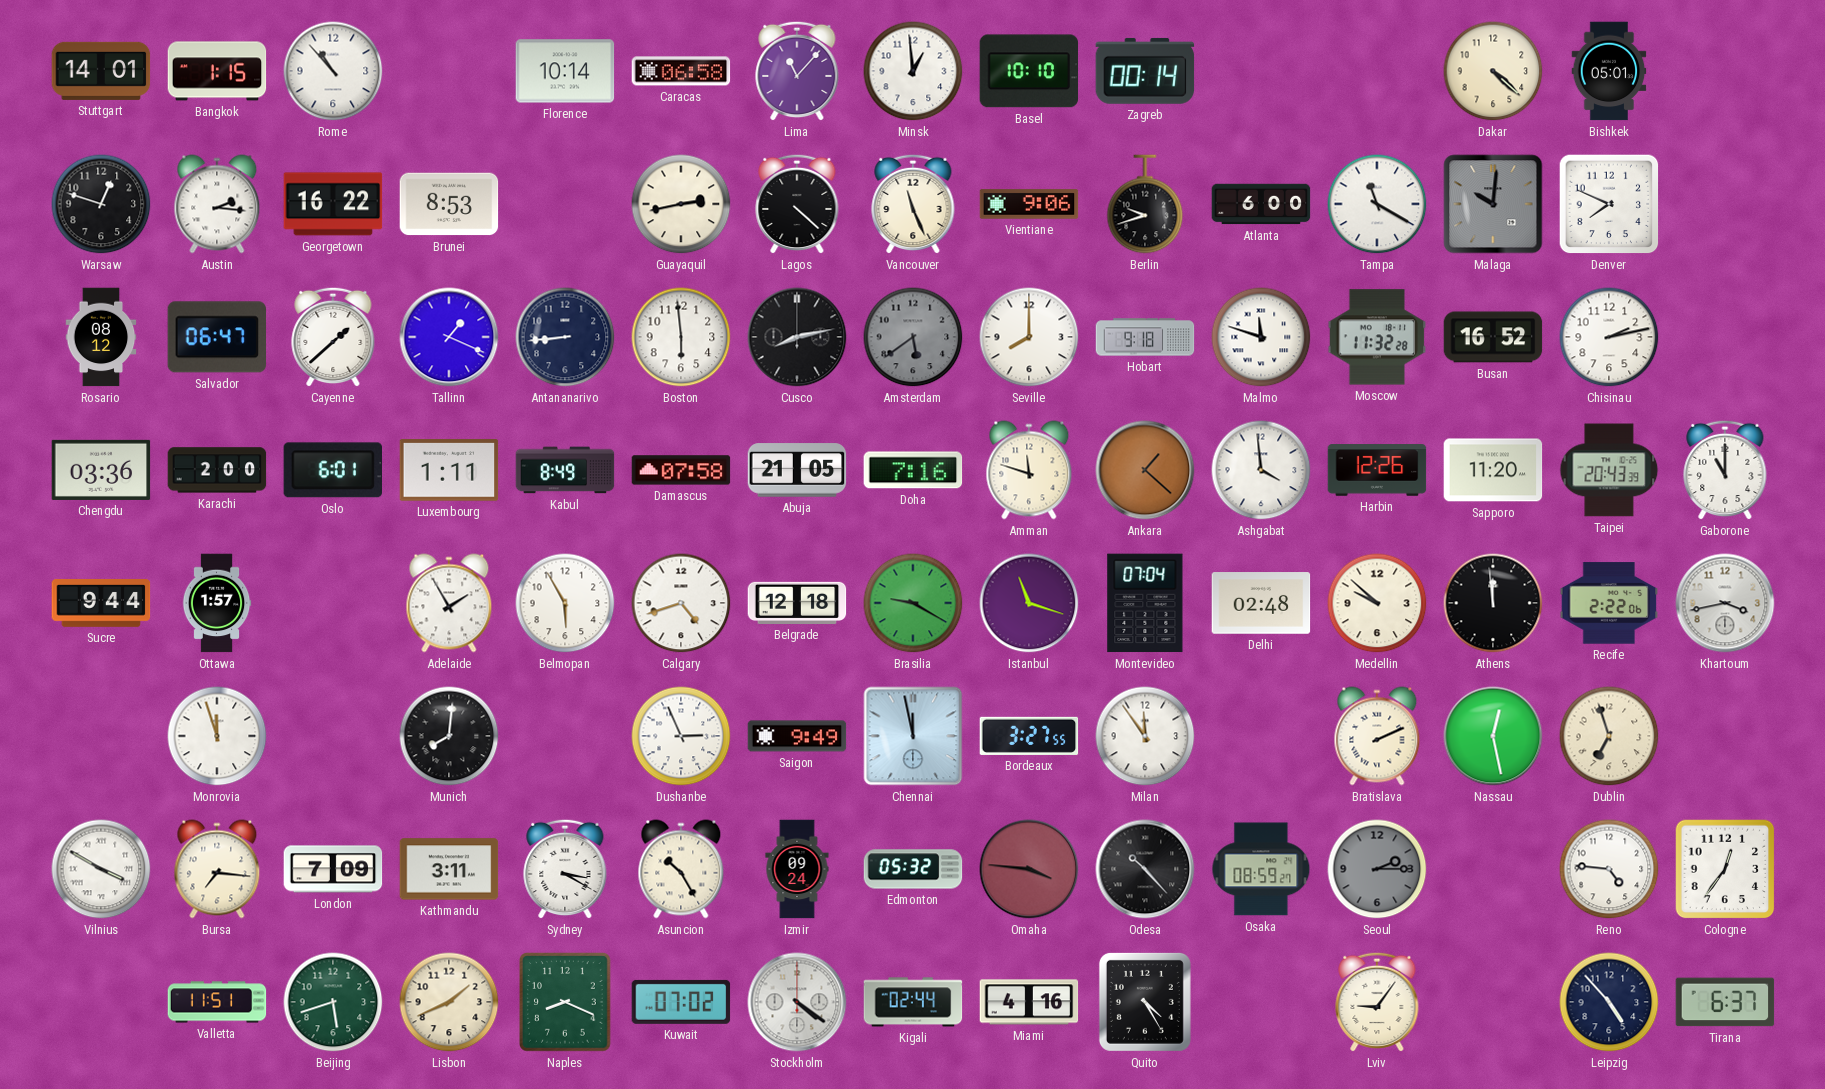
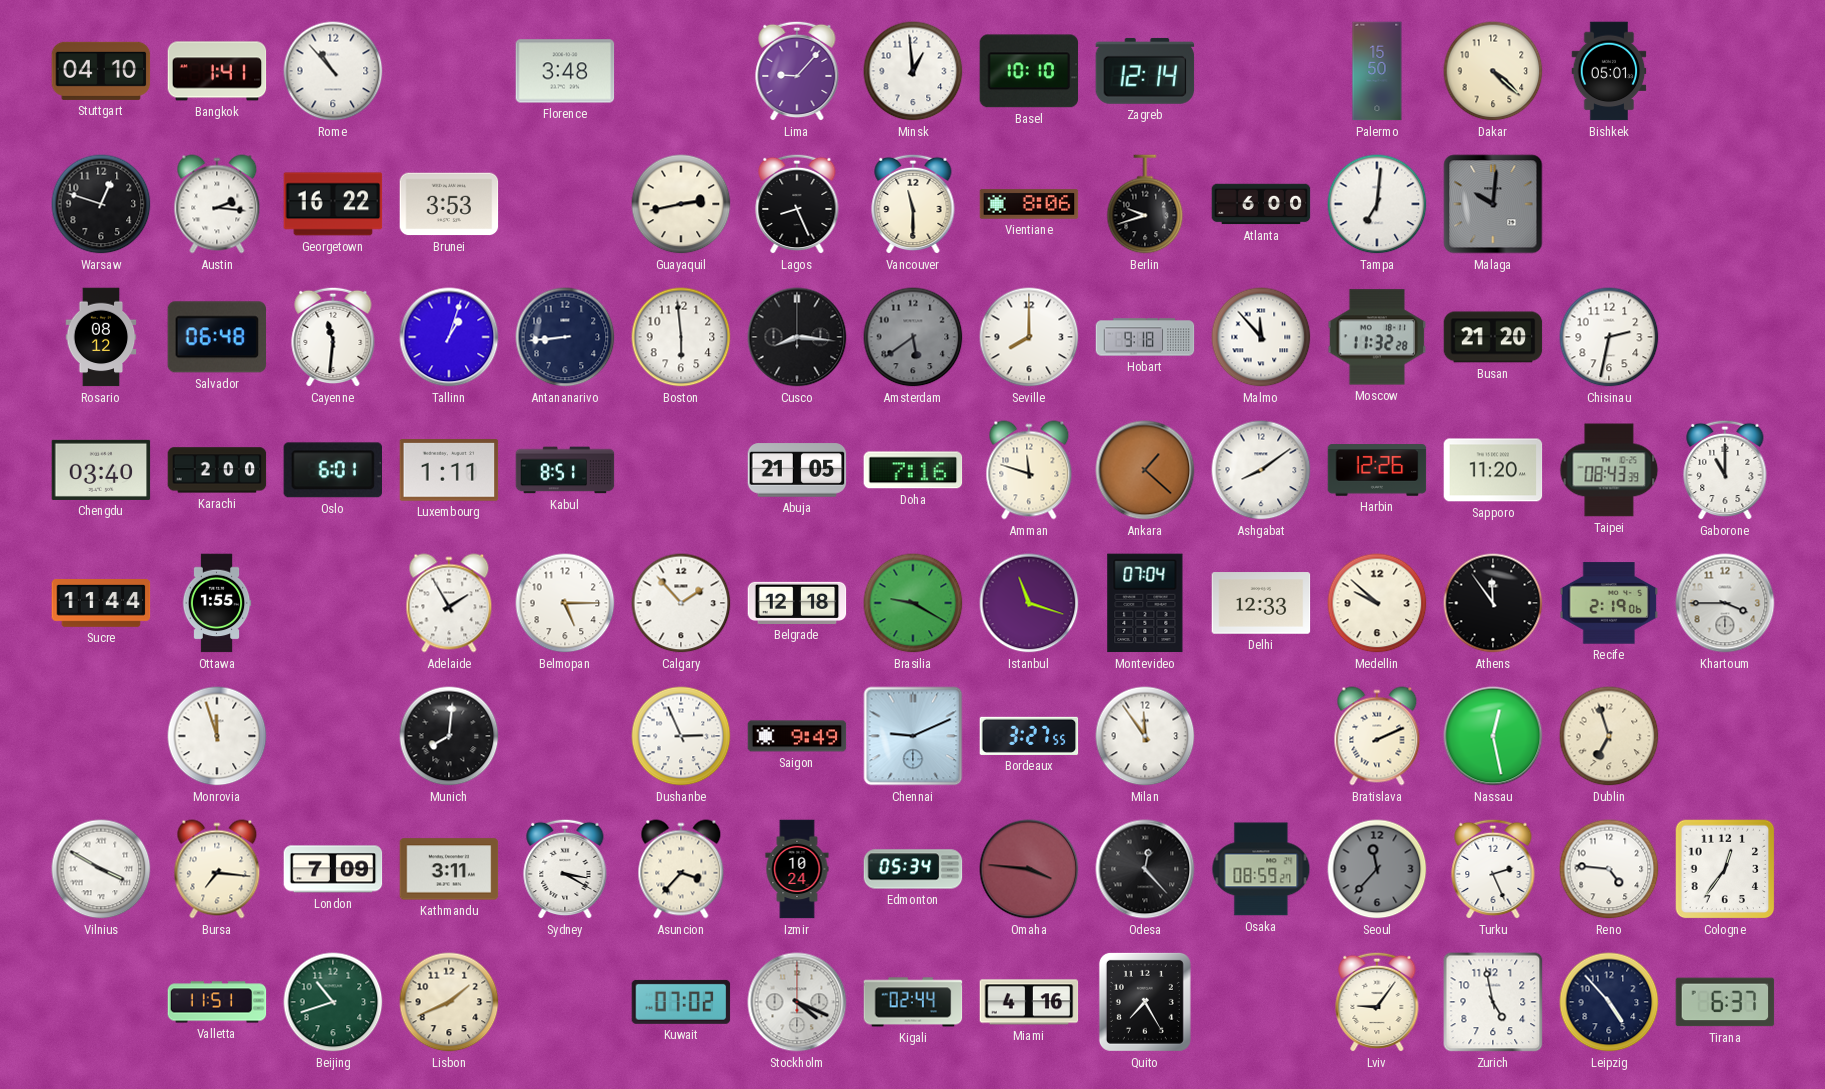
Stuttgart: 14:01 -> 04:10
Bangkok: 1:15 -> 1:41
Florence: 10:14 -> 3:48
Caracas: 06:58 -> none
Lima: 11:07 -> 9:07
Zagreb: 00:14 -> 12:14
Palermo: none -> 15:50
Brunei: 8:53 -> 3:53
Lagos: 4:22 -> 8:26
Vancouver: 11:26 -> 11:30
Vientiane: 9:06 -> 8:06
Tampa: 11:20 -> 7:01
Denver: 7:49 -> none
Salvador: 06:47 -> 06:48
Cayenne: 1:38 -> 11:31
Tallinn: 1:19 -> 1:03
Cusco: 8:13 -> 8:16
Malmo: 11:48 -> 11:53
Busan: 16:52 -> 21:20
Chisinau: 2:13 -> 2:32
Chengdu: 03:36 -> 03:40
Kabul: 8:49 -> 8:51
Damascus: 07:58 -> none
Ashgabat: 3:59 -> 8:09
Taipei: 20:43 -> 08:43
Sucre: 9:44 -> 11:44
Ottawa: 1:57 -> 1:55
Belmopan: 5:55 -> 5:15
Calgary: 4:42 -> 1:53
Delhi: 02:48 -> 12:33
Athens: 11:59 -> 11:54
Recife: 2:22 -> 2:19
Khartoum: 3:43 -> 3:45
Chennai: 11:58 -> 9:11
Asuncion: 10:25 -> 3:37
Izmir: 09:24 -> 10:24
Edmonton: 05:32 -> 05:34
Odesa: 10:23 -> 12:23
Seoul: 2:15 -> 11:37
Turku: none -> 2:26
Beijing: 5:42 -> 10:42
Naples: 8:19 -> none
Stockholm: 4:21 -> 4:19
Quito: 4:25 -> 7:25
Zurich: none -> 4:58
